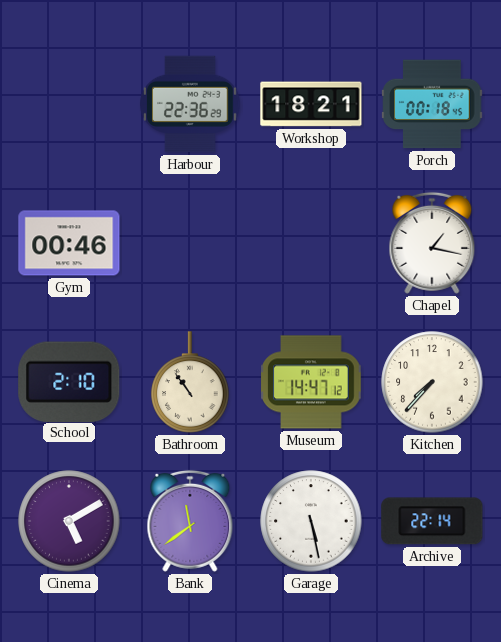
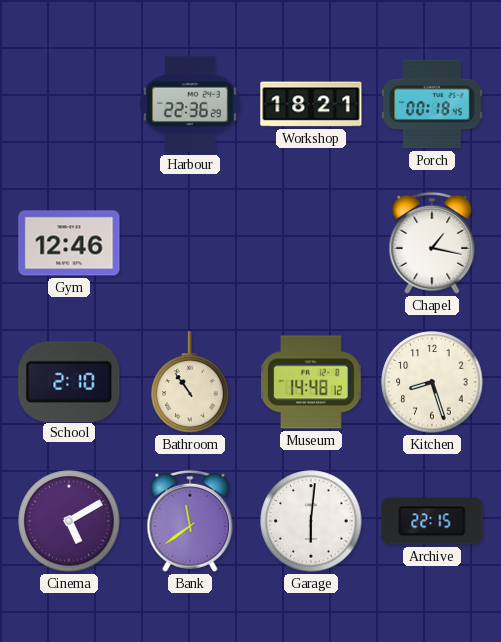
Gym: 00:46 -> 12:46
Museum: 14:47 -> 14:48
Kitchen: 7:37 -> 8:27
Garage: 5:28 -> 6:01
Archive: 22:14 -> 22:15
